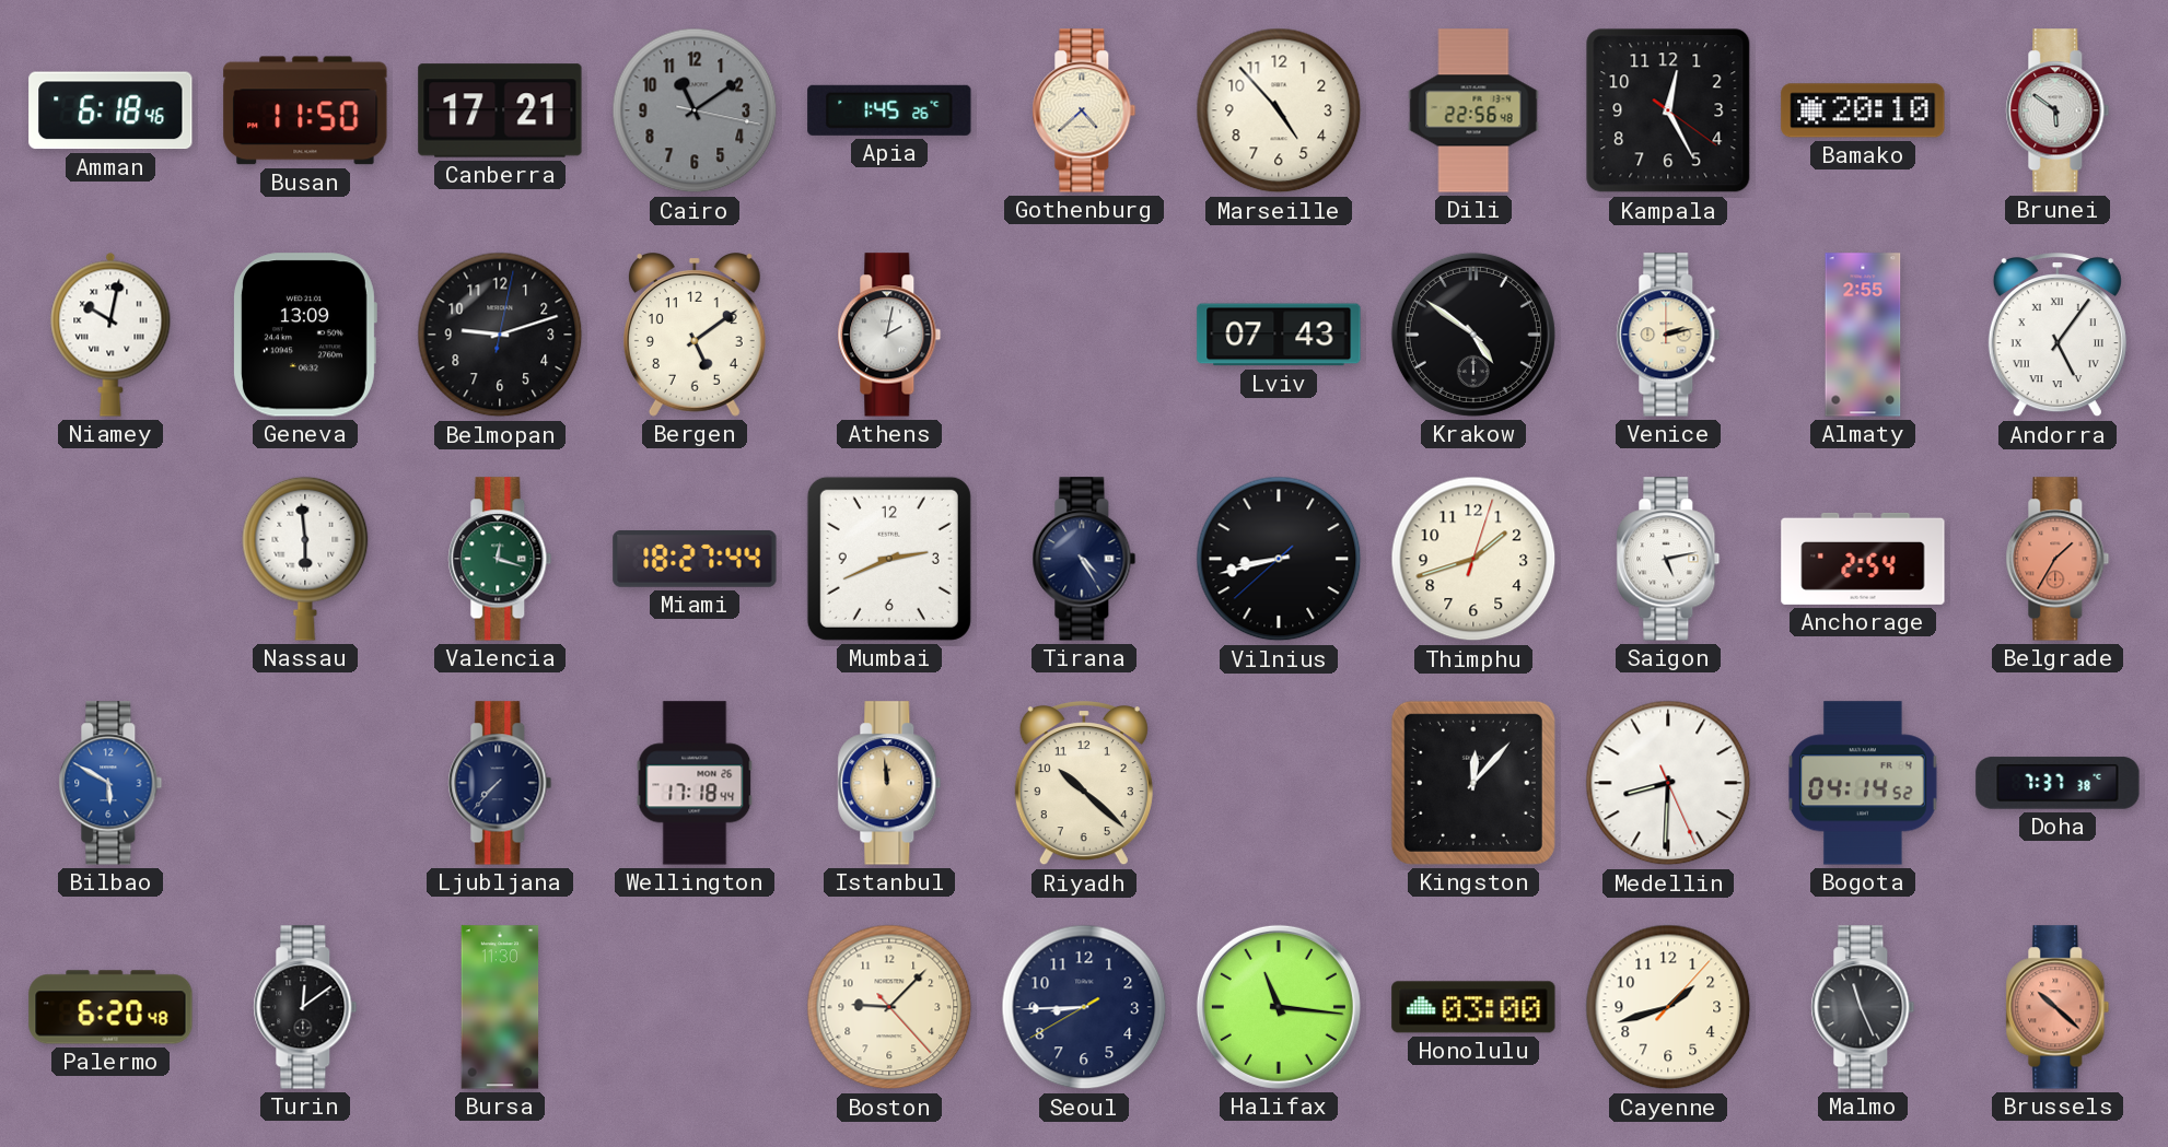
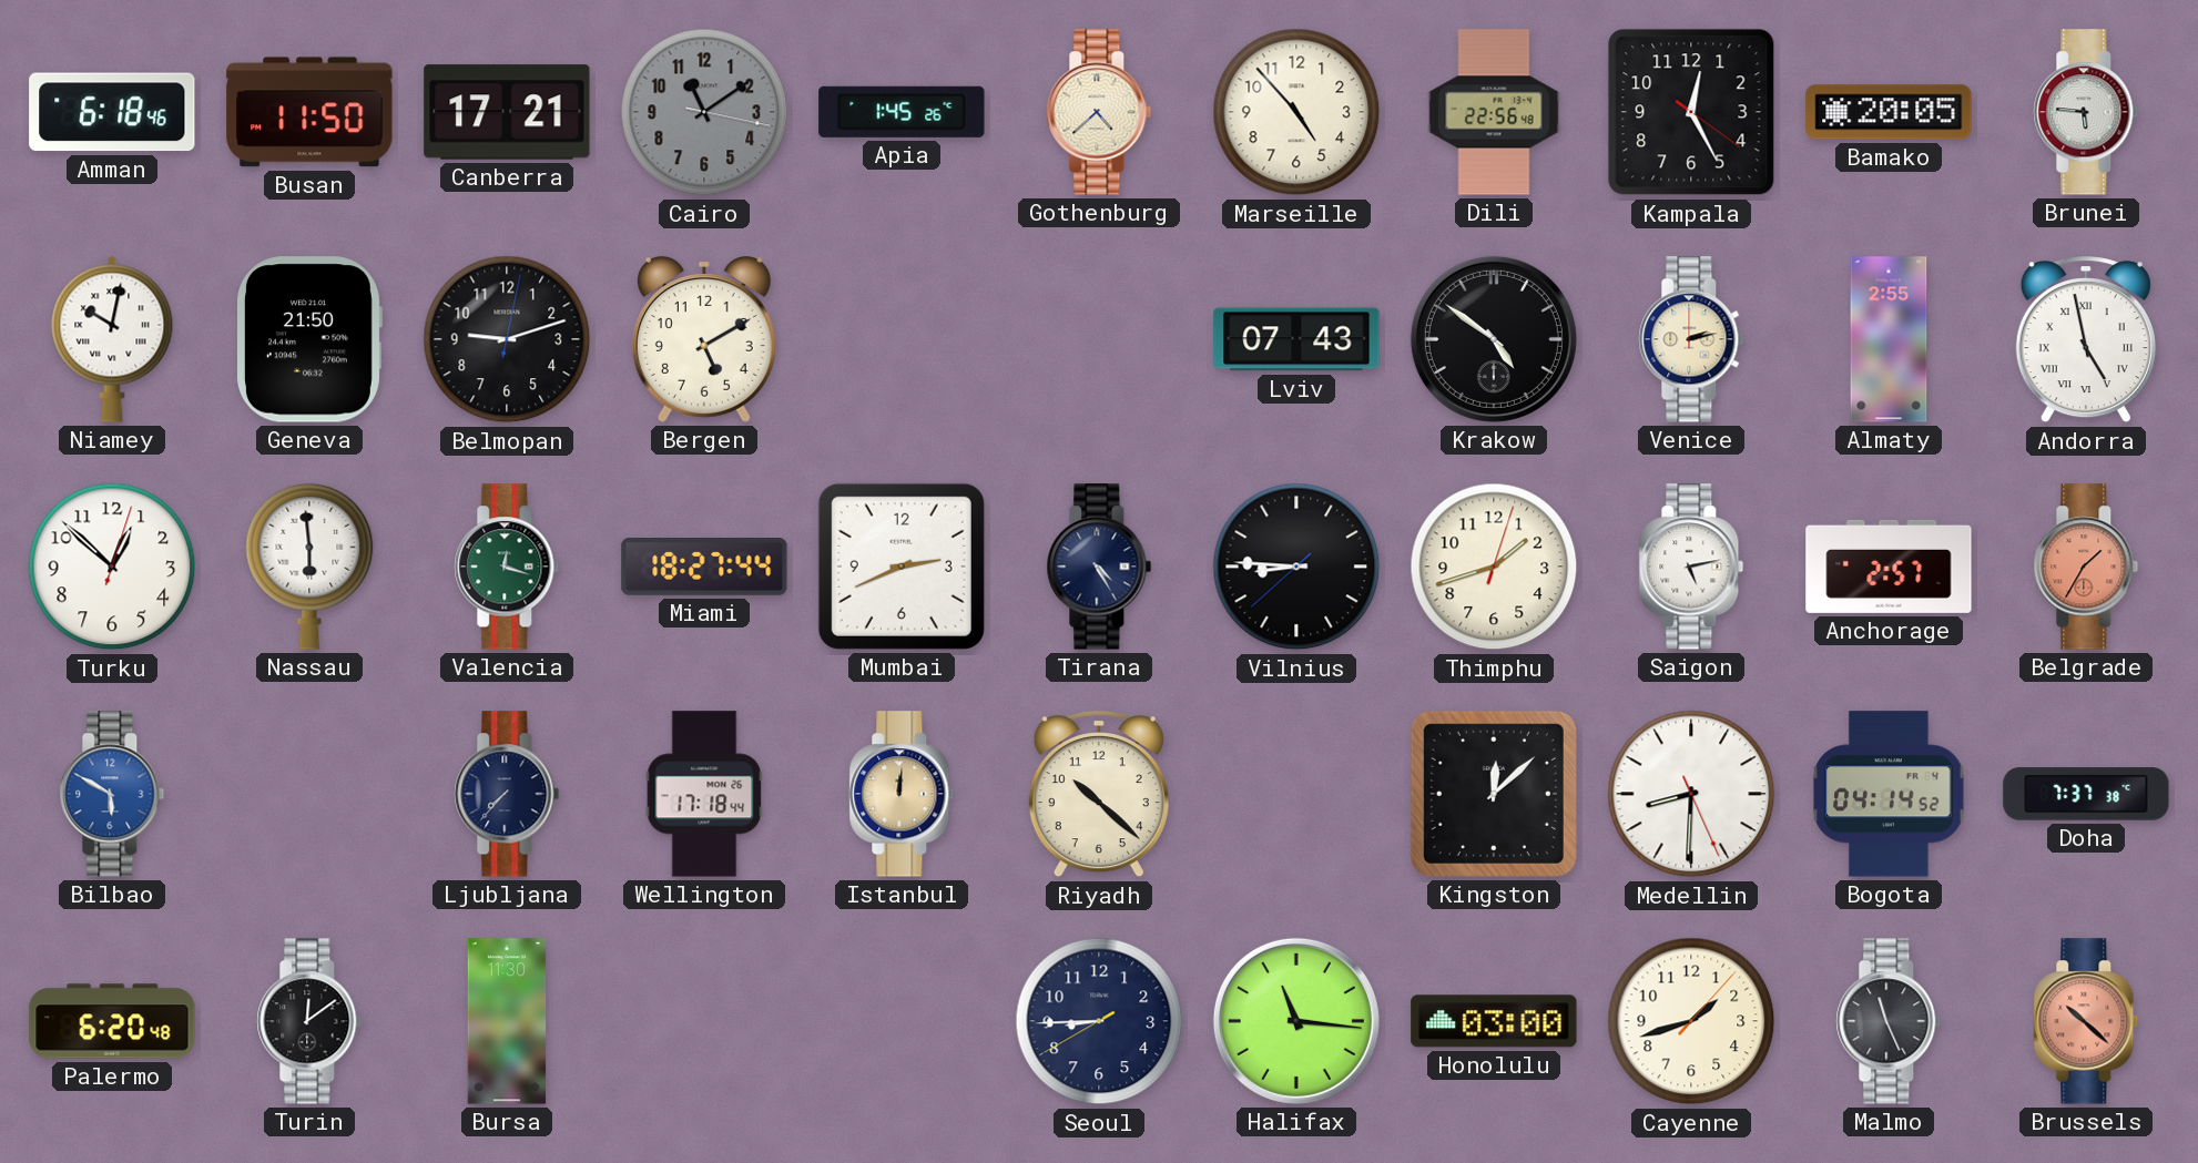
Bamako: 20:10 -> 20:05
Brunei: 5:51 -> 5:46
Geneva: 13:09 -> 21:50
Bergen: 5:09 -> 5:10
Athens: 2:02 -> none
Andorra: 5:06 -> 4:58
Turku: none -> 12:52
Vilnius: 8:42 -> 8:45
Anchorage: 2:54 -> 2:57
Istanbul: 11:59 -> 12:01
Kingston: 12:07 -> 12:08
Boston: 9:07 -> none
